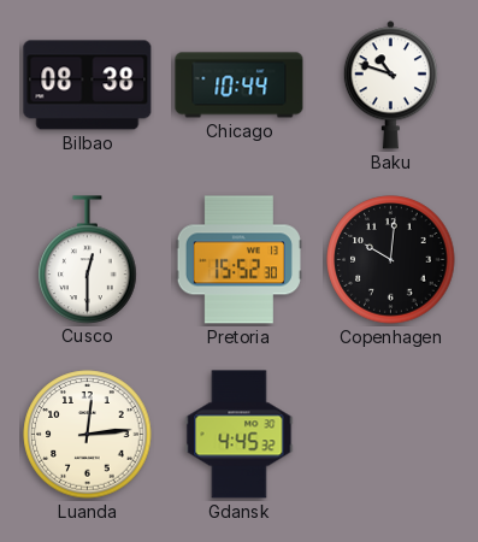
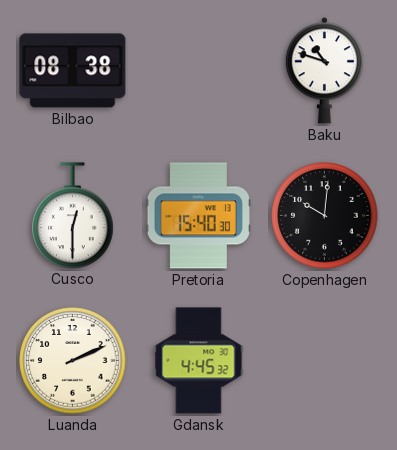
Chicago: 10:44 -> none
Pretoria: 15:52 -> 15:40
Luanda: 12:14 -> 2:11
